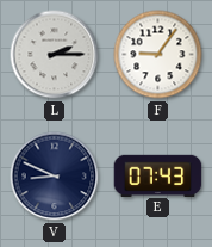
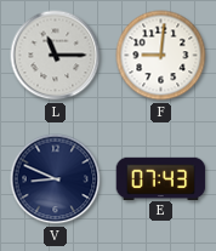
L: 2:15 -> 11:15
F: 9:06 -> 9:01
